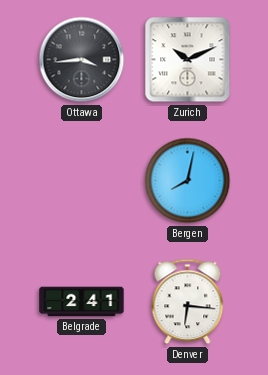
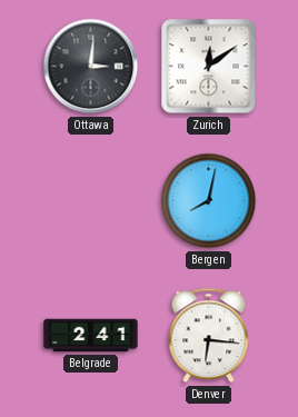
Ottawa: 3:44 -> 3:01
Zurich: 10:11 -> 12:09
